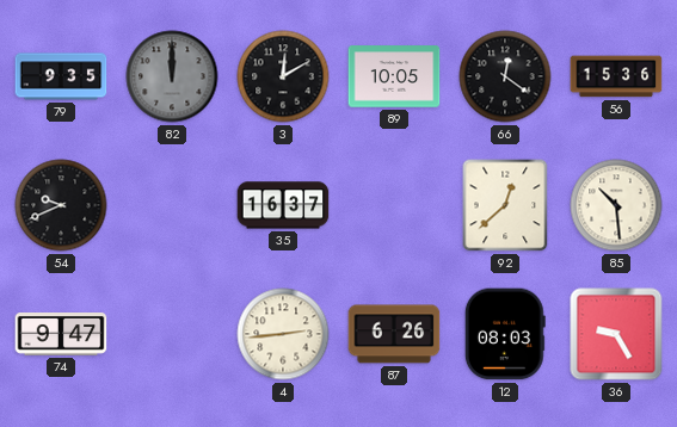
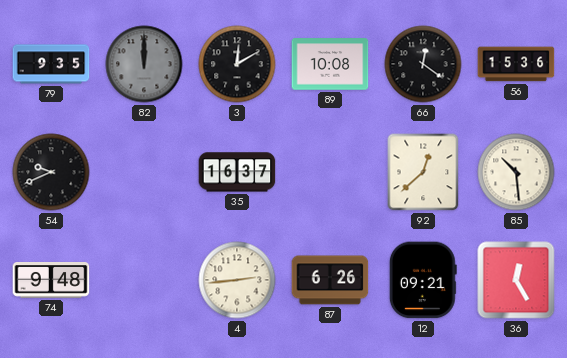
89: 10:05 -> 10:08
74: 9:47 -> 9:48
12: 08:03 -> 09:21
36: 9:25 -> 12:25
